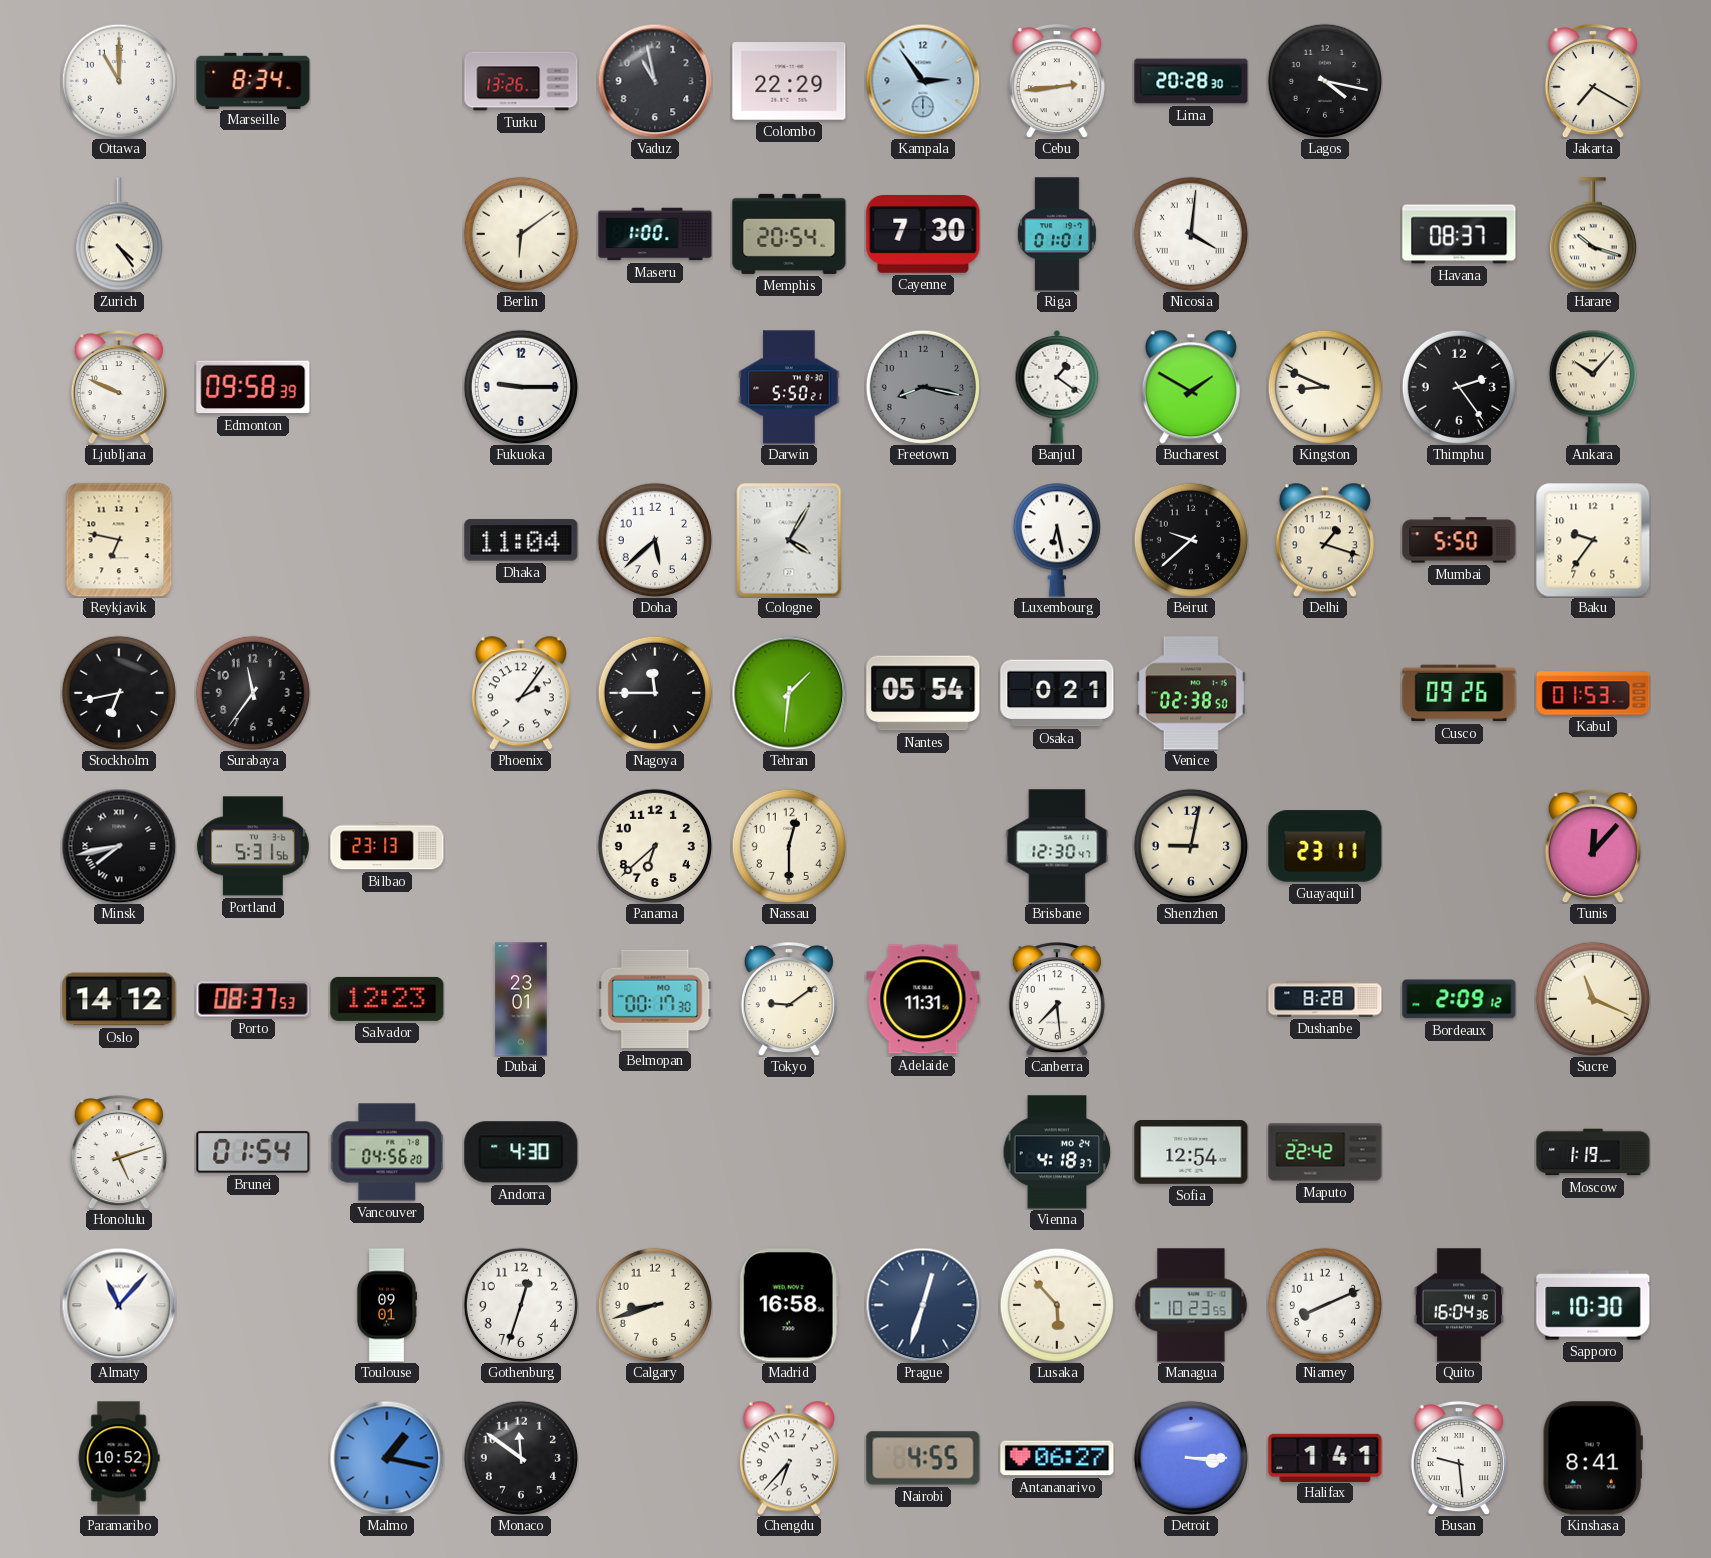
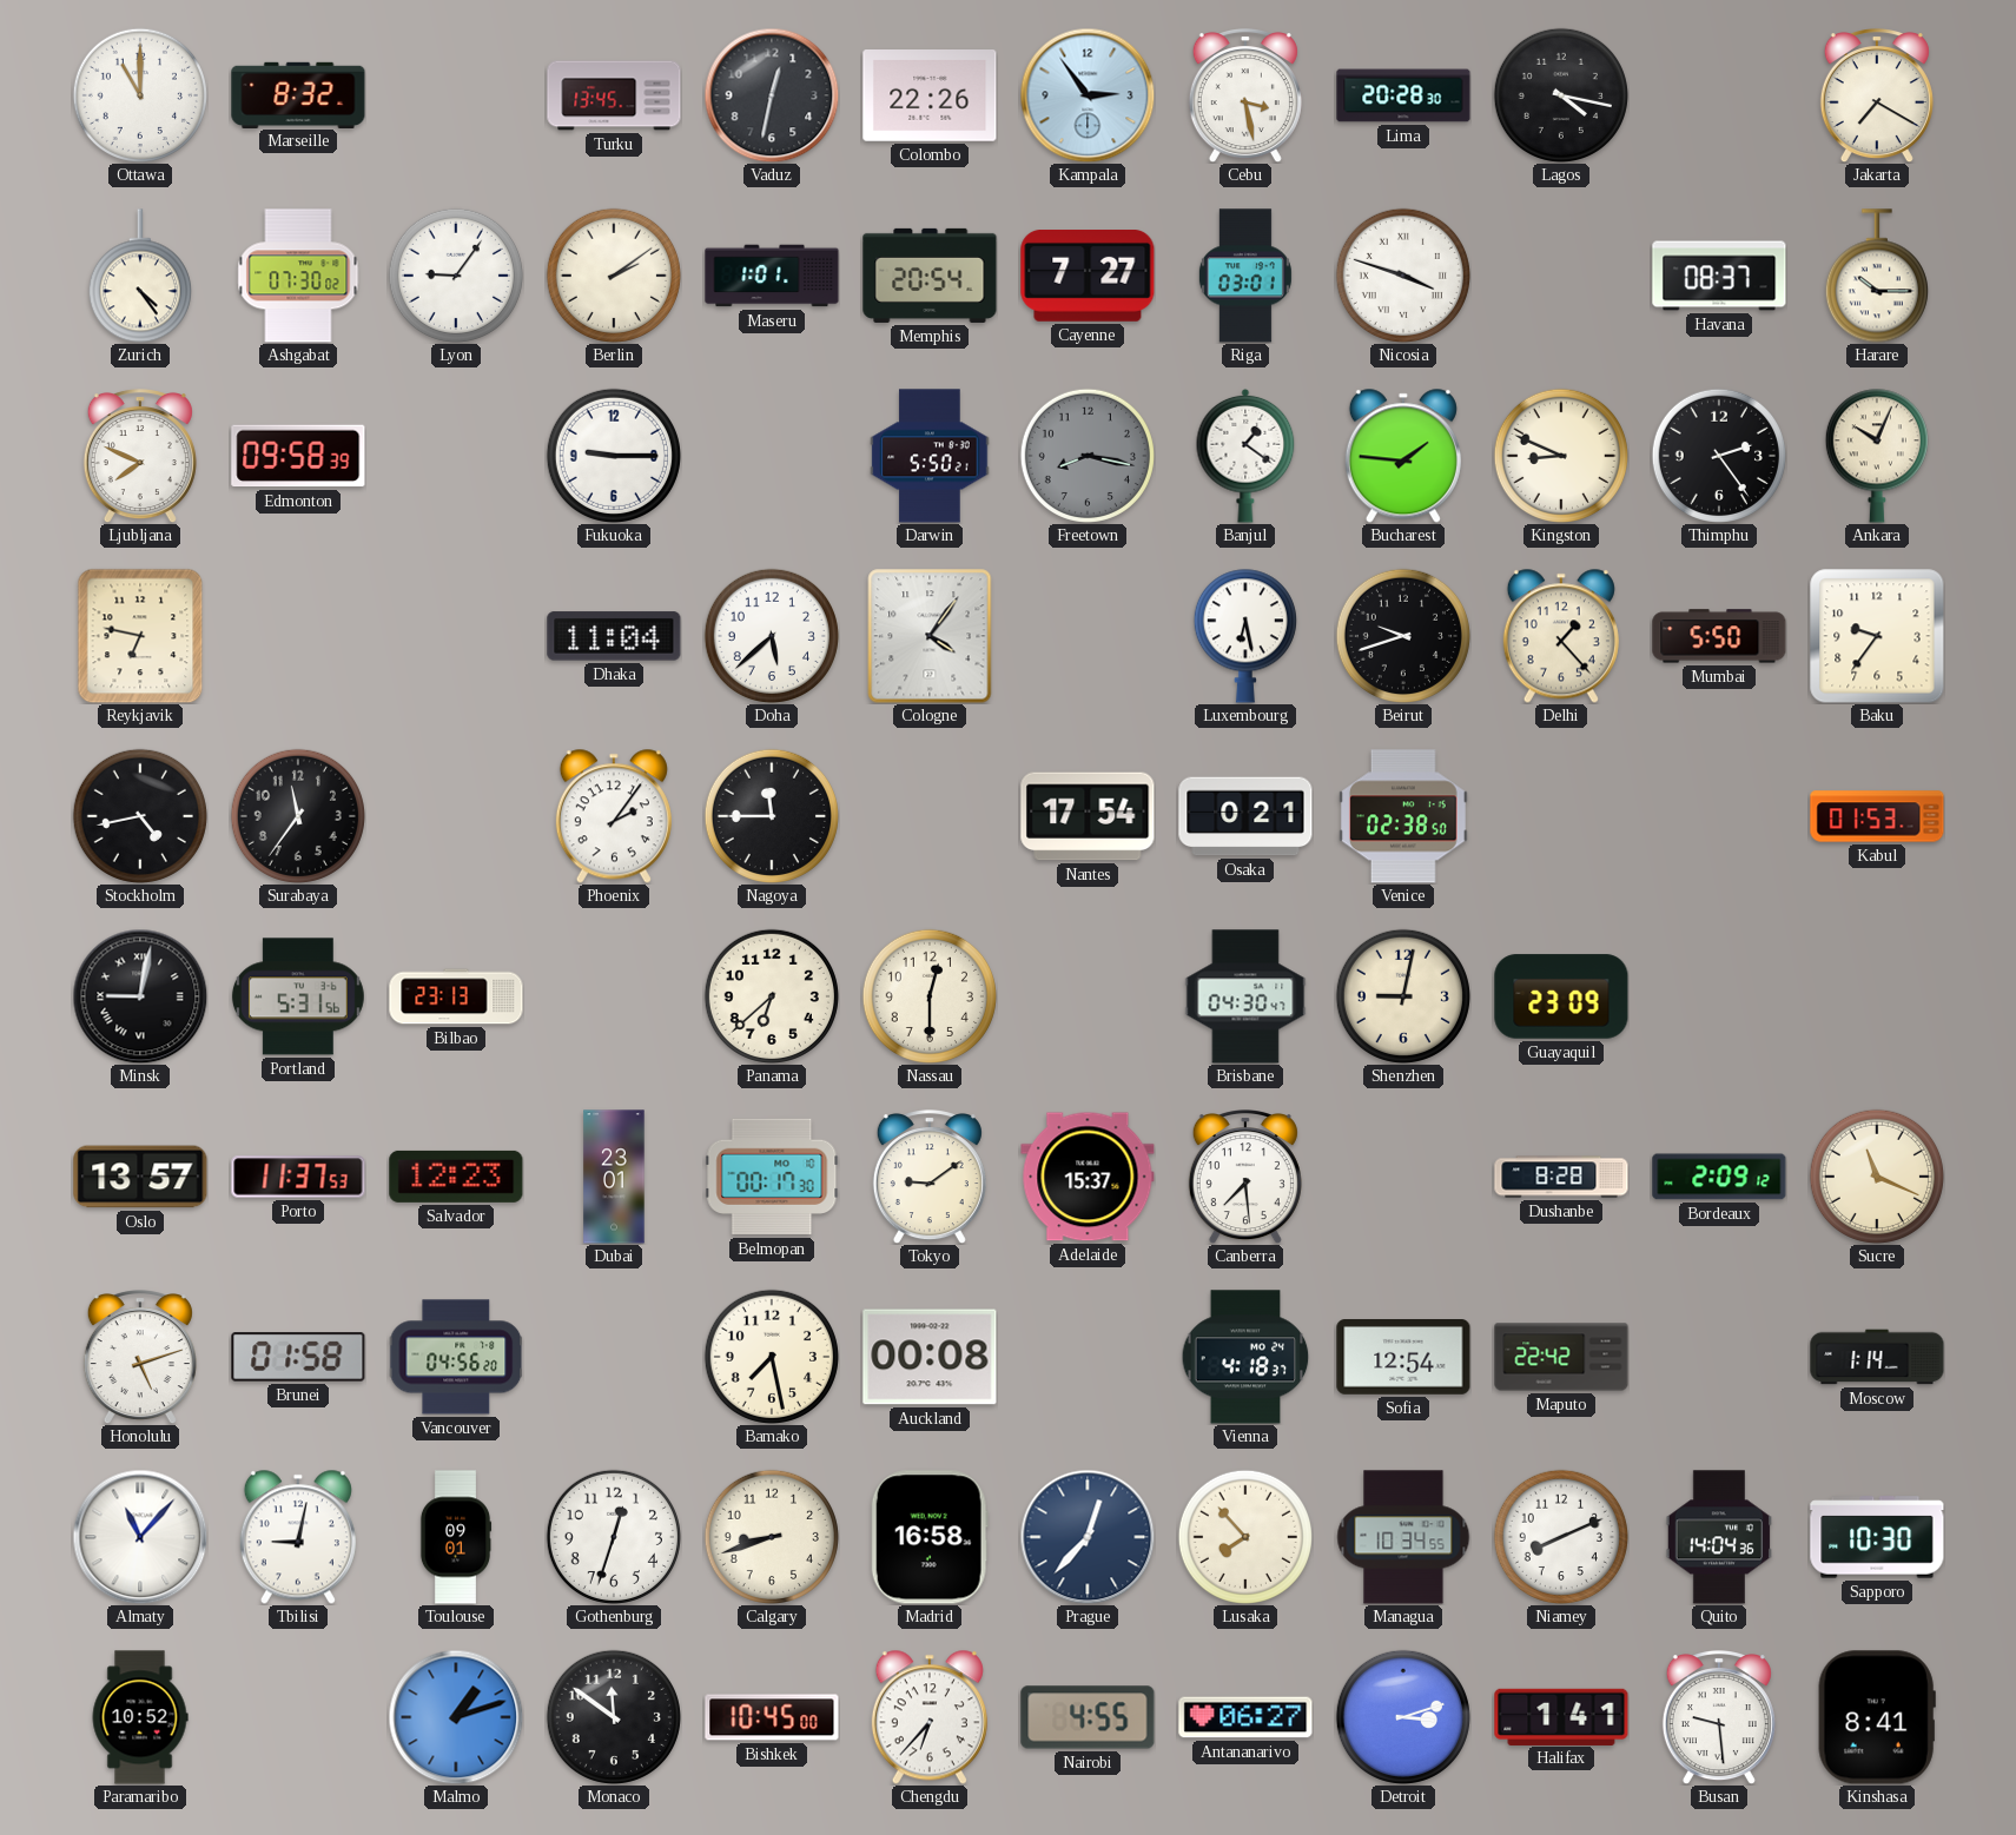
Marseille: 8:34 -> 8:32
Turku: 13:26 -> 13:45
Vaduz: 10:58 -> 12:32
Colombo: 22:29 -> 22:26
Cebu: 2:44 -> 3:28
Ashgabat: none -> 07:30
Lyon: none -> 9:06
Berlin: 6:09 -> 2:09
Maseru: 1:00 -> 1:01
Cayenne: 7:30 -> 7:27
Riga: 01:01 -> 03:01
Nicosia: 4:01 -> 3:48
Harare: 10:18 -> 10:15
Ljubljana: 9:49 -> 7:49
Bucharest: 1:50 -> 1:46
Ankara: 10:07 -> 10:04
Cologne: 4:05 -> 4:06
Beirut: 9:38 -> 9:42
Delhi: 1:18 -> 1:23
Stockholm: 6:43 -> 4:43
Tehran: 1:31 -> none
Nantes: 05:54 -> 17:54
Cusco: 09:26 -> none
Minsk: 7:43 -> 9:02
Brisbane: 12:30 -> 04:30
Guayaquil: 23:11 -> 23:09
Tunis: 12:07 -> none
Oslo: 14:12 -> 13:57
Porto: 08:37 -> 11:37
Adelaide: 11:31 -> 15:37
Brunei: 01:54 -> 01:58
Andorra: 4:30 -> none
Bamako: none -> 7:28
Auckland: none -> 00:08
Moscow: 1:19 -> 1:14
Tbilisi: none -> 9:02
Prague: 12:33 -> 12:37
Lusaka: 5:53 -> 7:53
Managua: 10:23 -> 10:34
Quito: 16:04 -> 14:04
Malmo: 1:17 -> 1:12
Bishkek: none -> 10:45
Detroit: 3:15 -> 3:12
